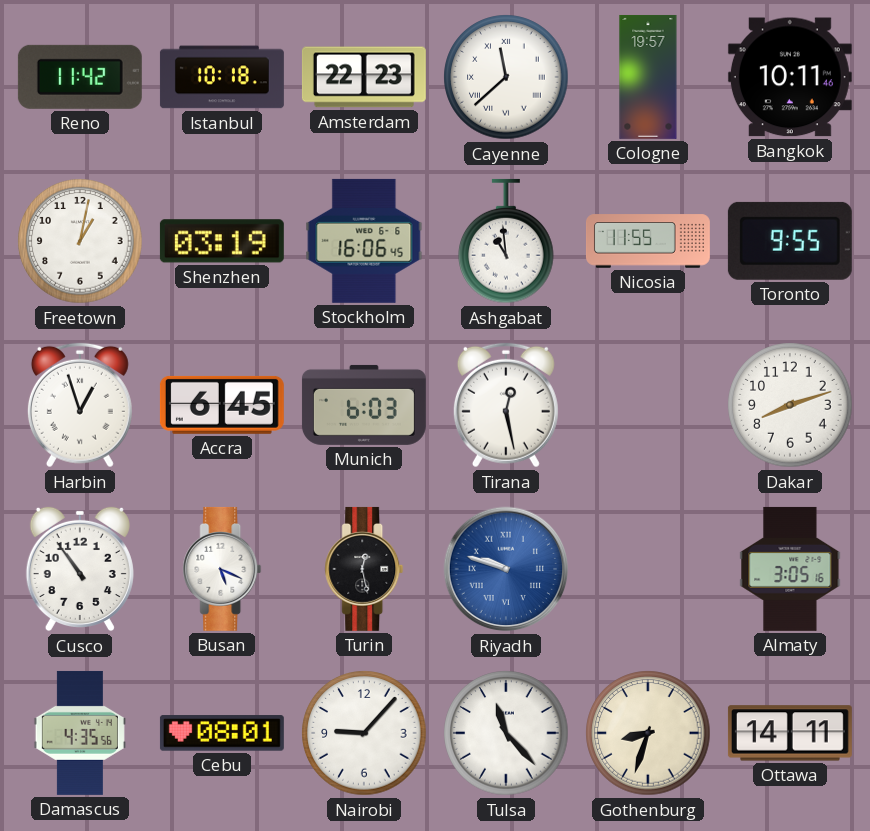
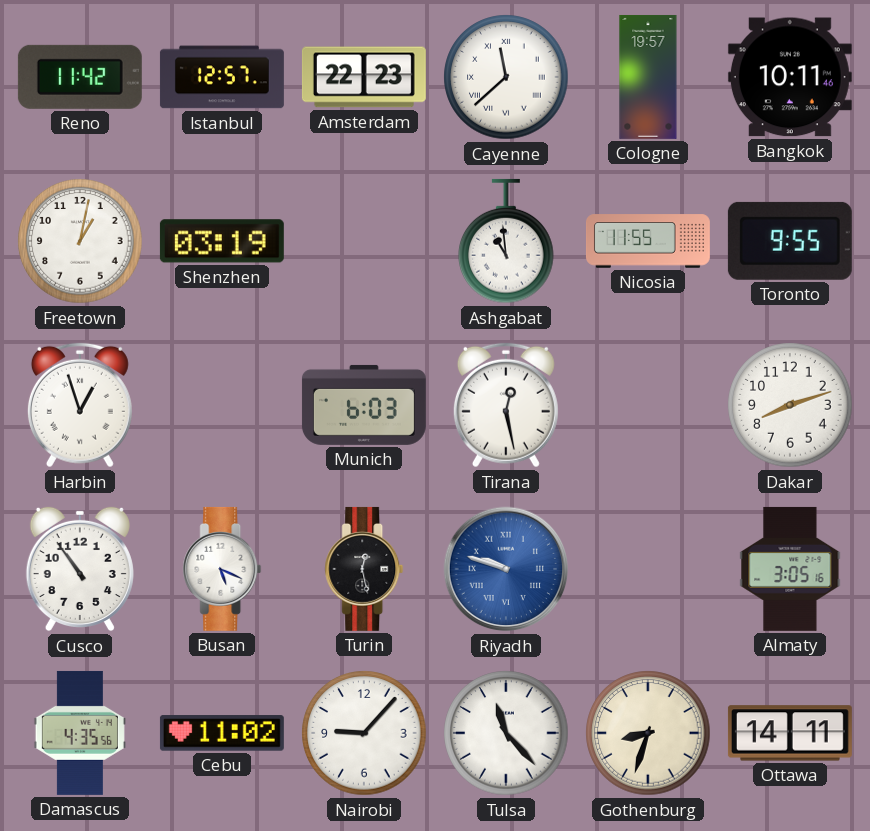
Istanbul: 10:18 -> 12:57
Stockholm: 16:06 -> none
Accra: 6:45 -> none
Cebu: 08:01 -> 11:02
